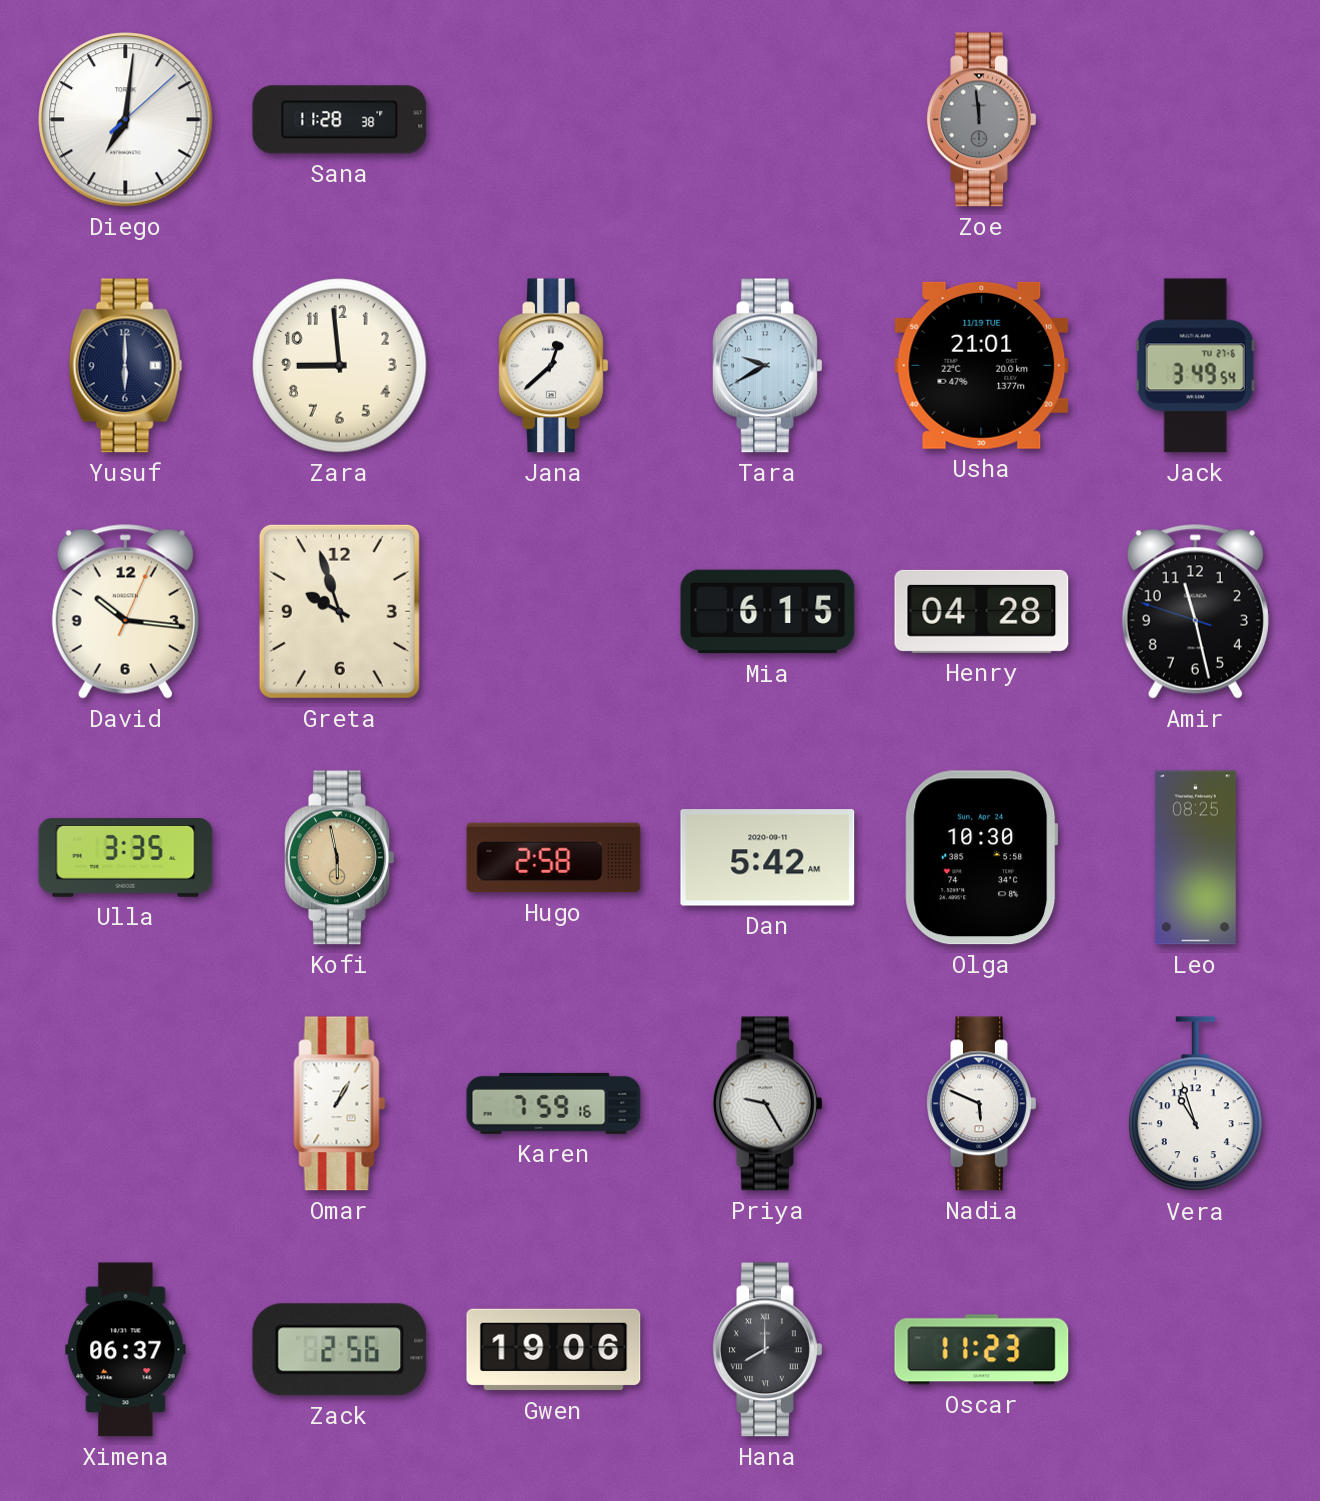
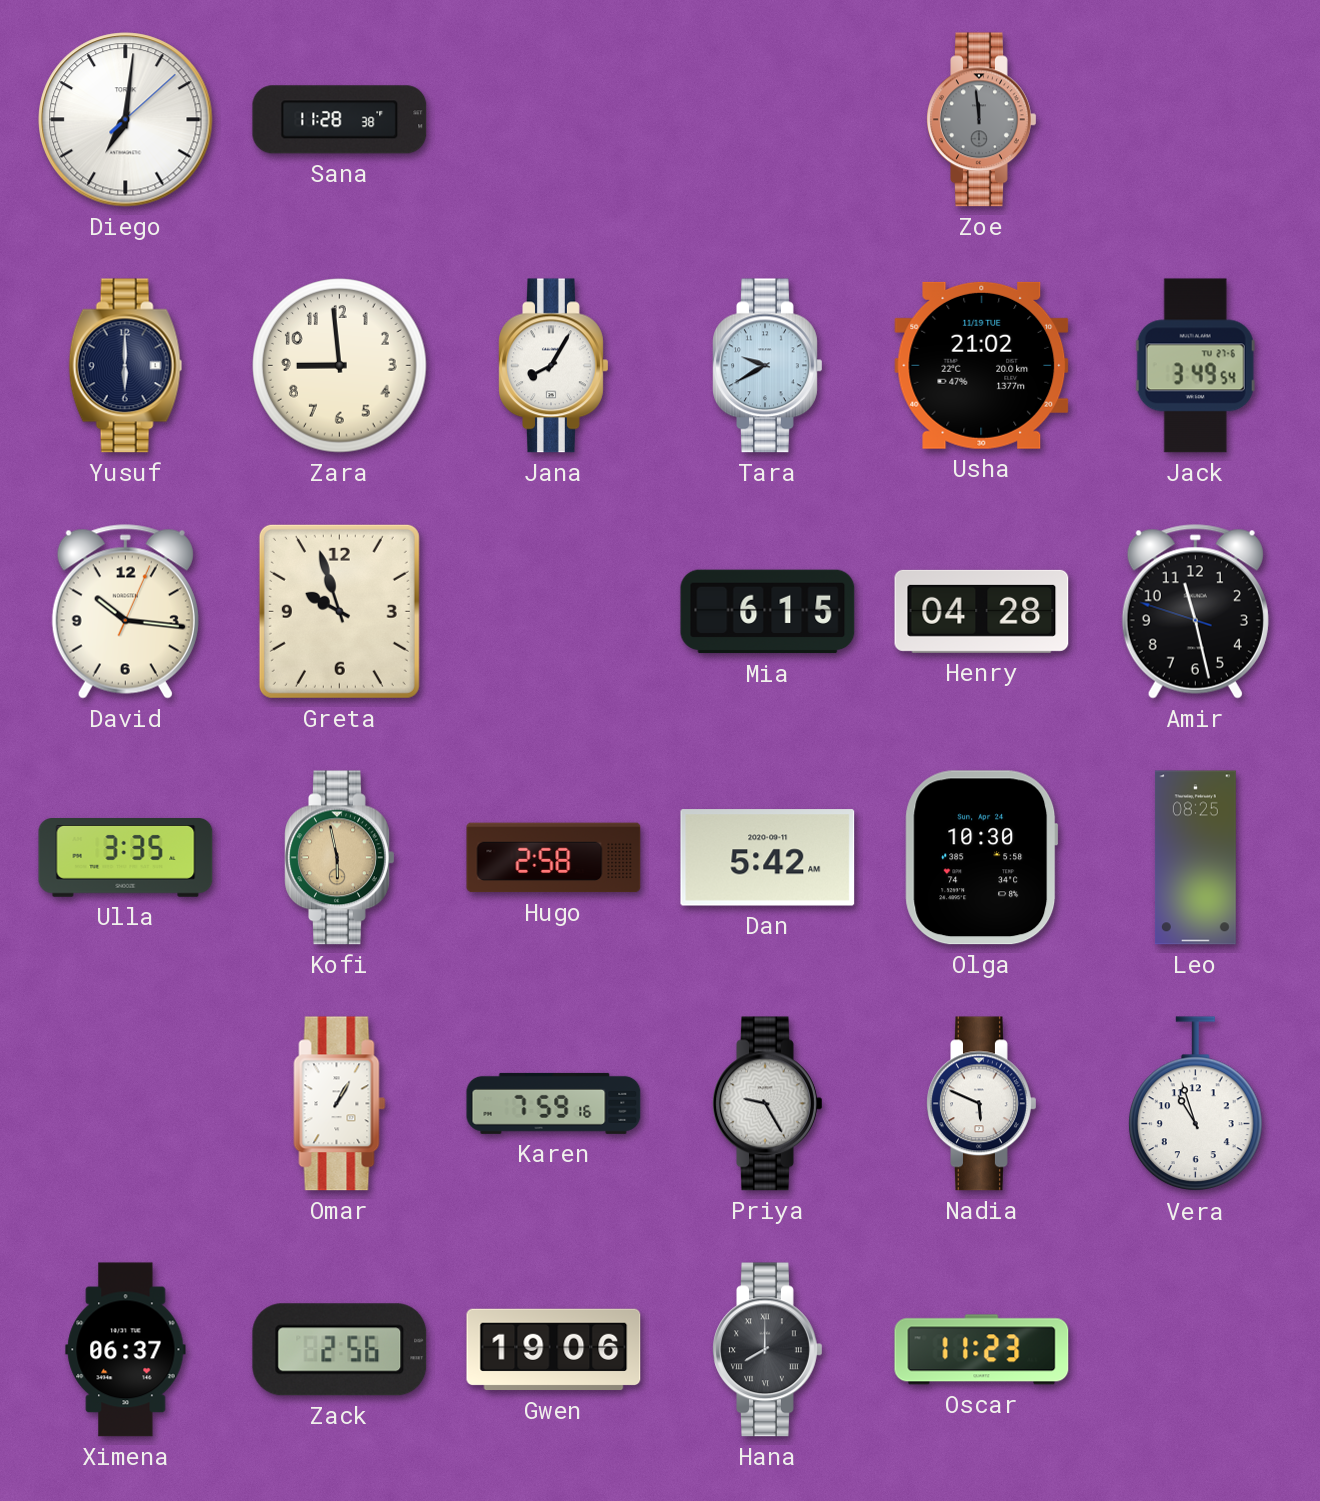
Jana: 12:38 -> 8:05
Usha: 21:01 -> 21:02
